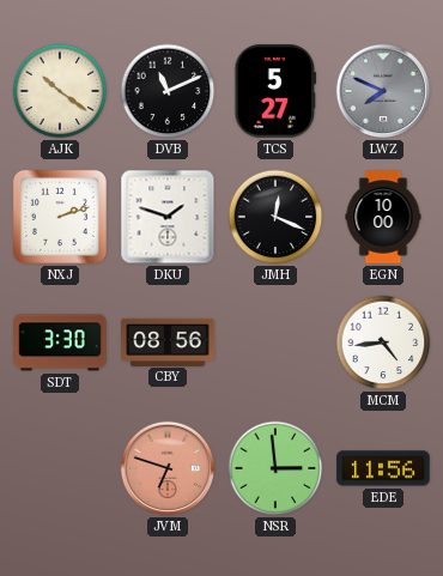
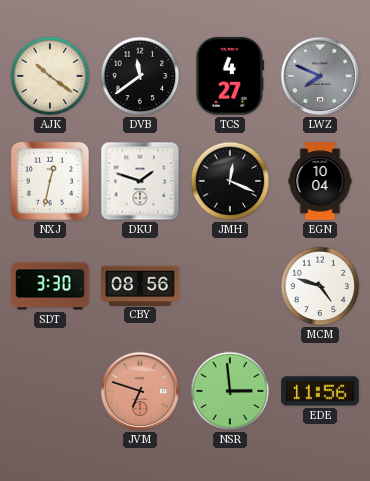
DVB: 11:11 -> 11:39
TCS: 5:27 -> 4:27
NXJ: 2:12 -> 12:32
EGN: 10:00 -> 10:04
MCM: 4:44 -> 4:48
